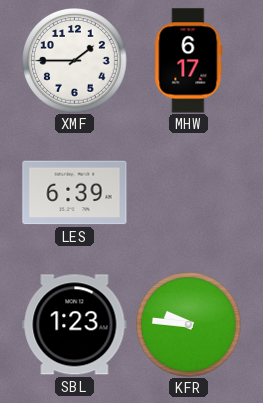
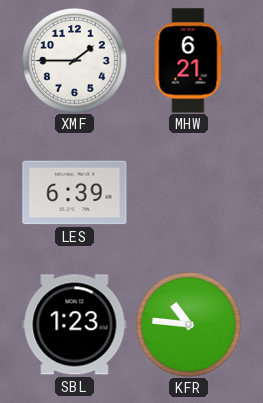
MHW: 6:17 -> 6:21
KFR: 9:46 -> 10:46
